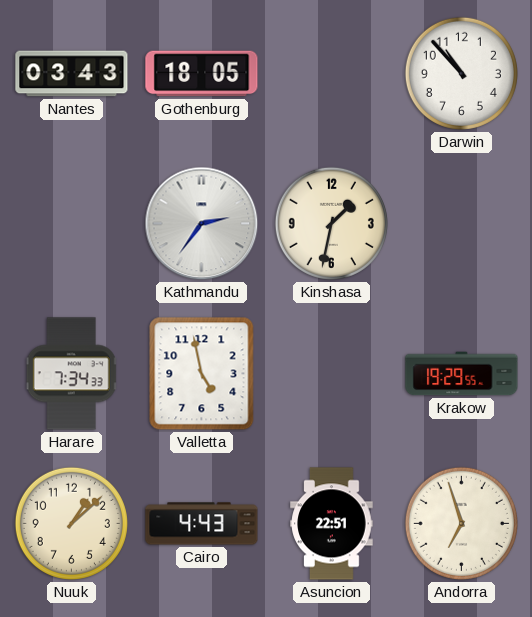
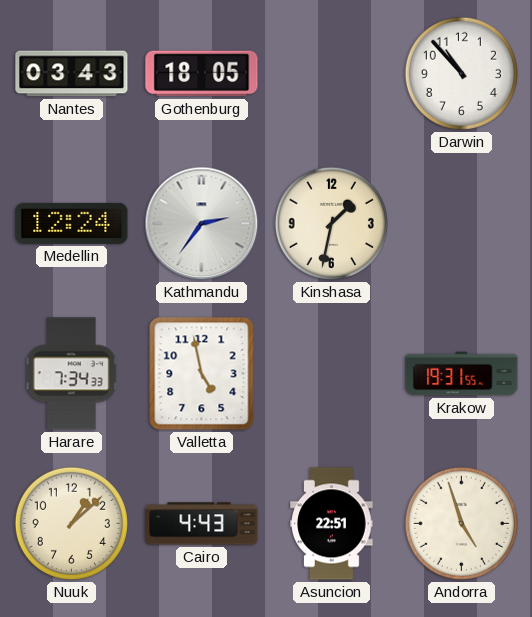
Medellin: none -> 12:24
Krakow: 19:29 -> 19:31
Andorra: 6:57 -> 4:57
